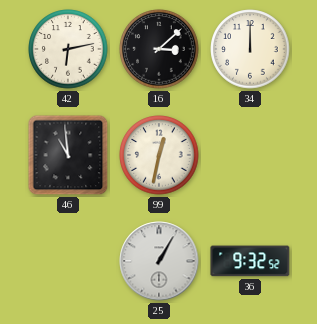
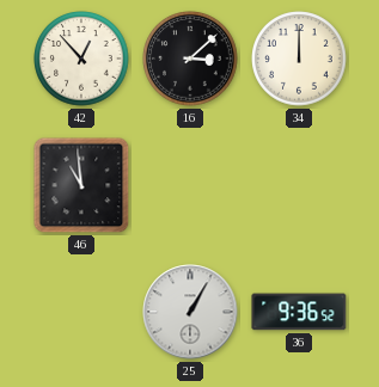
42: 6:13 -> 12:53
99: 12:32 -> none
36: 9:32 -> 9:36
